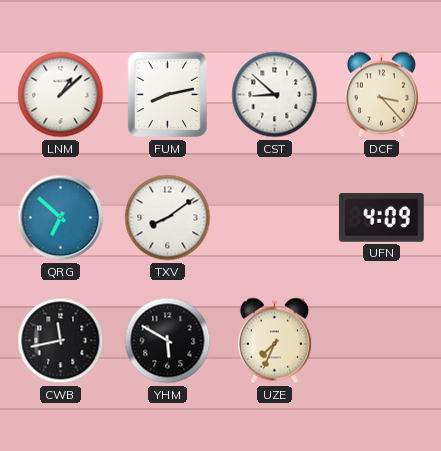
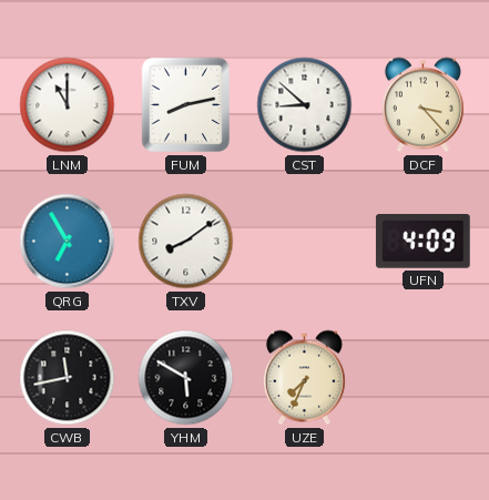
LNM: 1:08 -> 11:00
QRG: 6:52 -> 6:55
